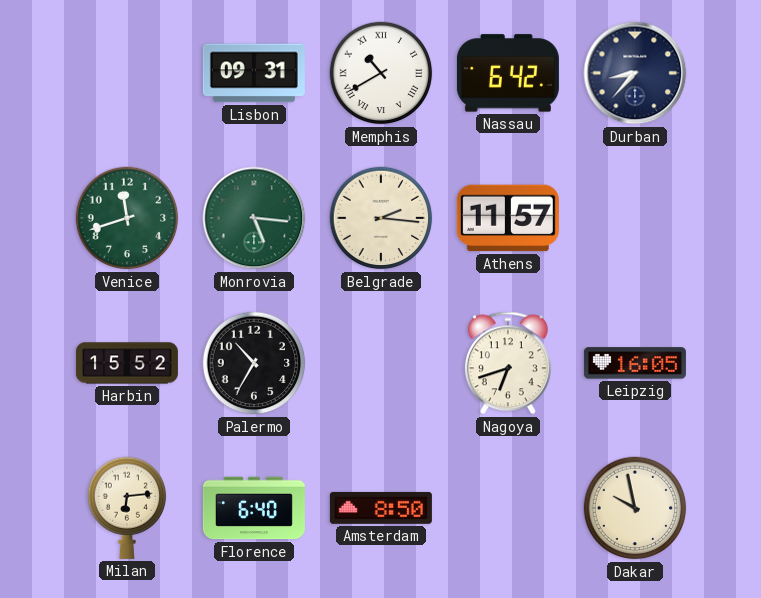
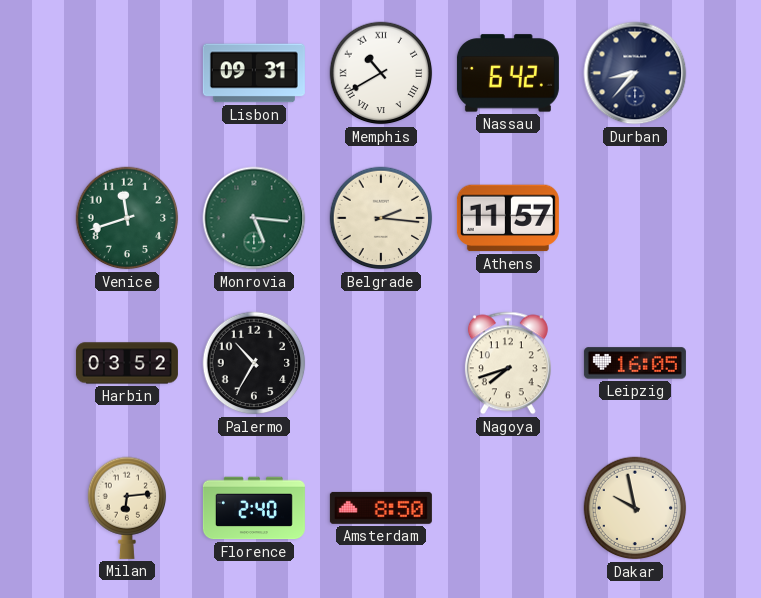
Harbin: 15:52 -> 03:52
Nagoya: 6:42 -> 7:42
Florence: 6:40 -> 2:40
